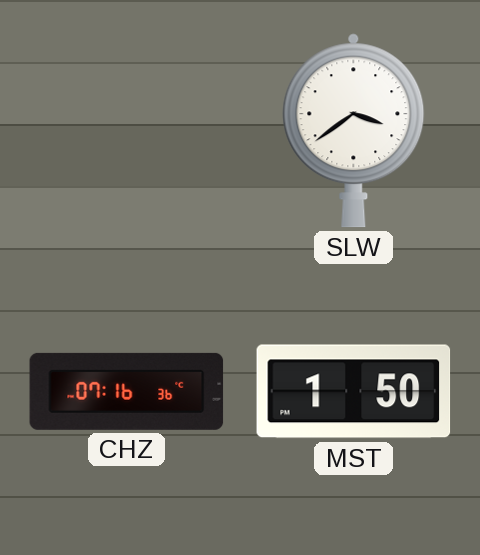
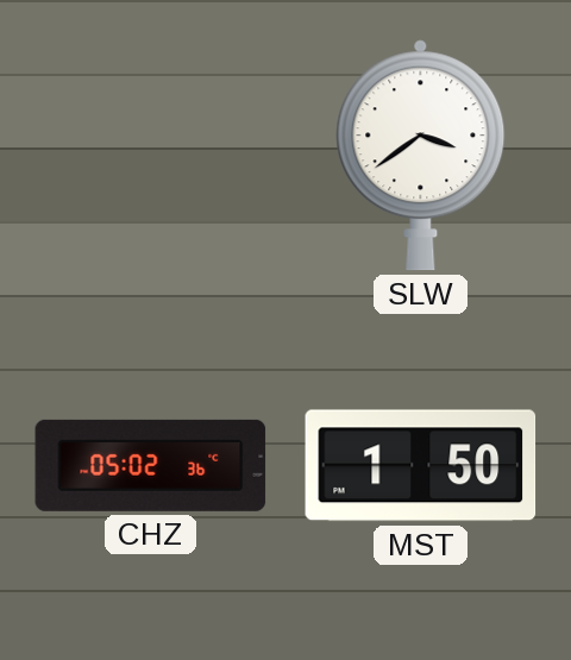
CHZ: 07:16 -> 05:02
